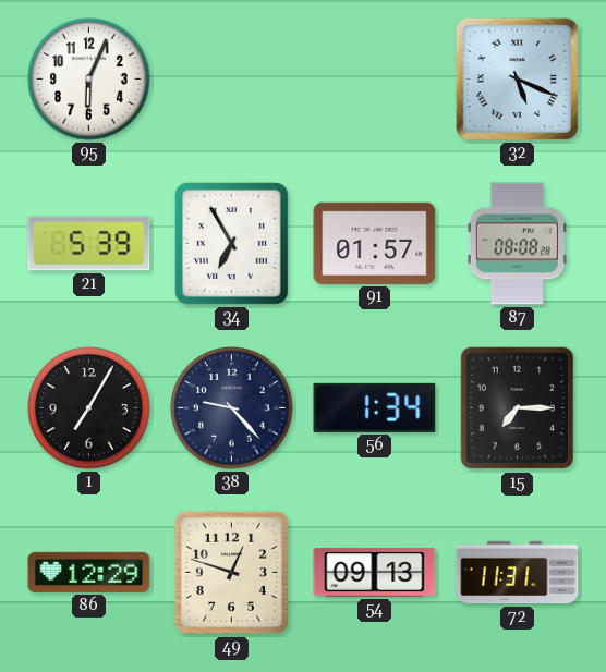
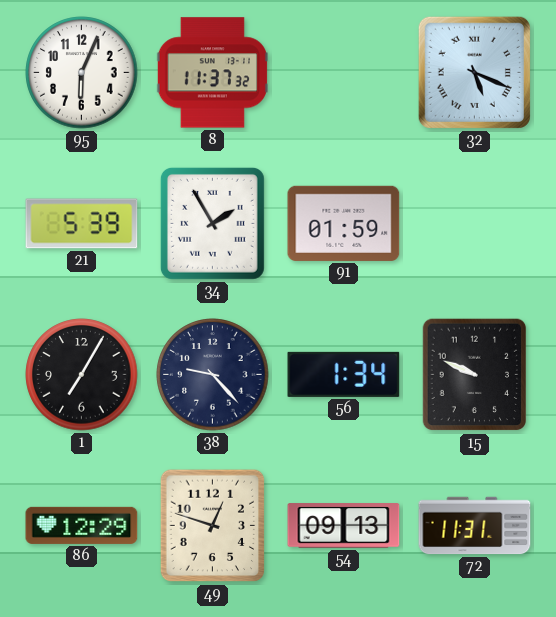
8: none -> 11:37
34: 6:55 -> 1:55
91: 01:57 -> 01:59
87: 08:08 -> none
15: 7:15 -> 9:49
